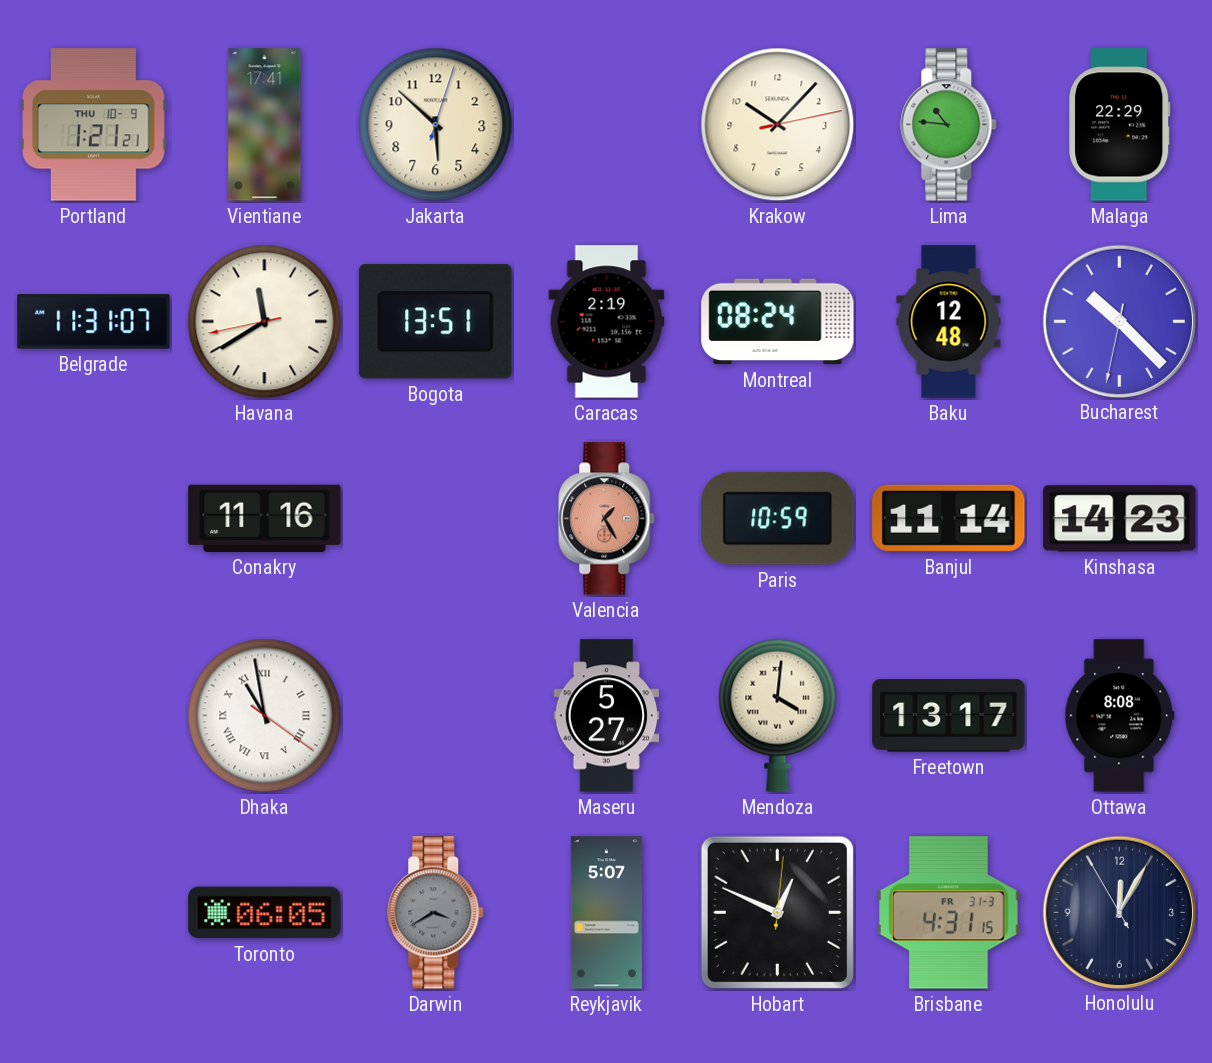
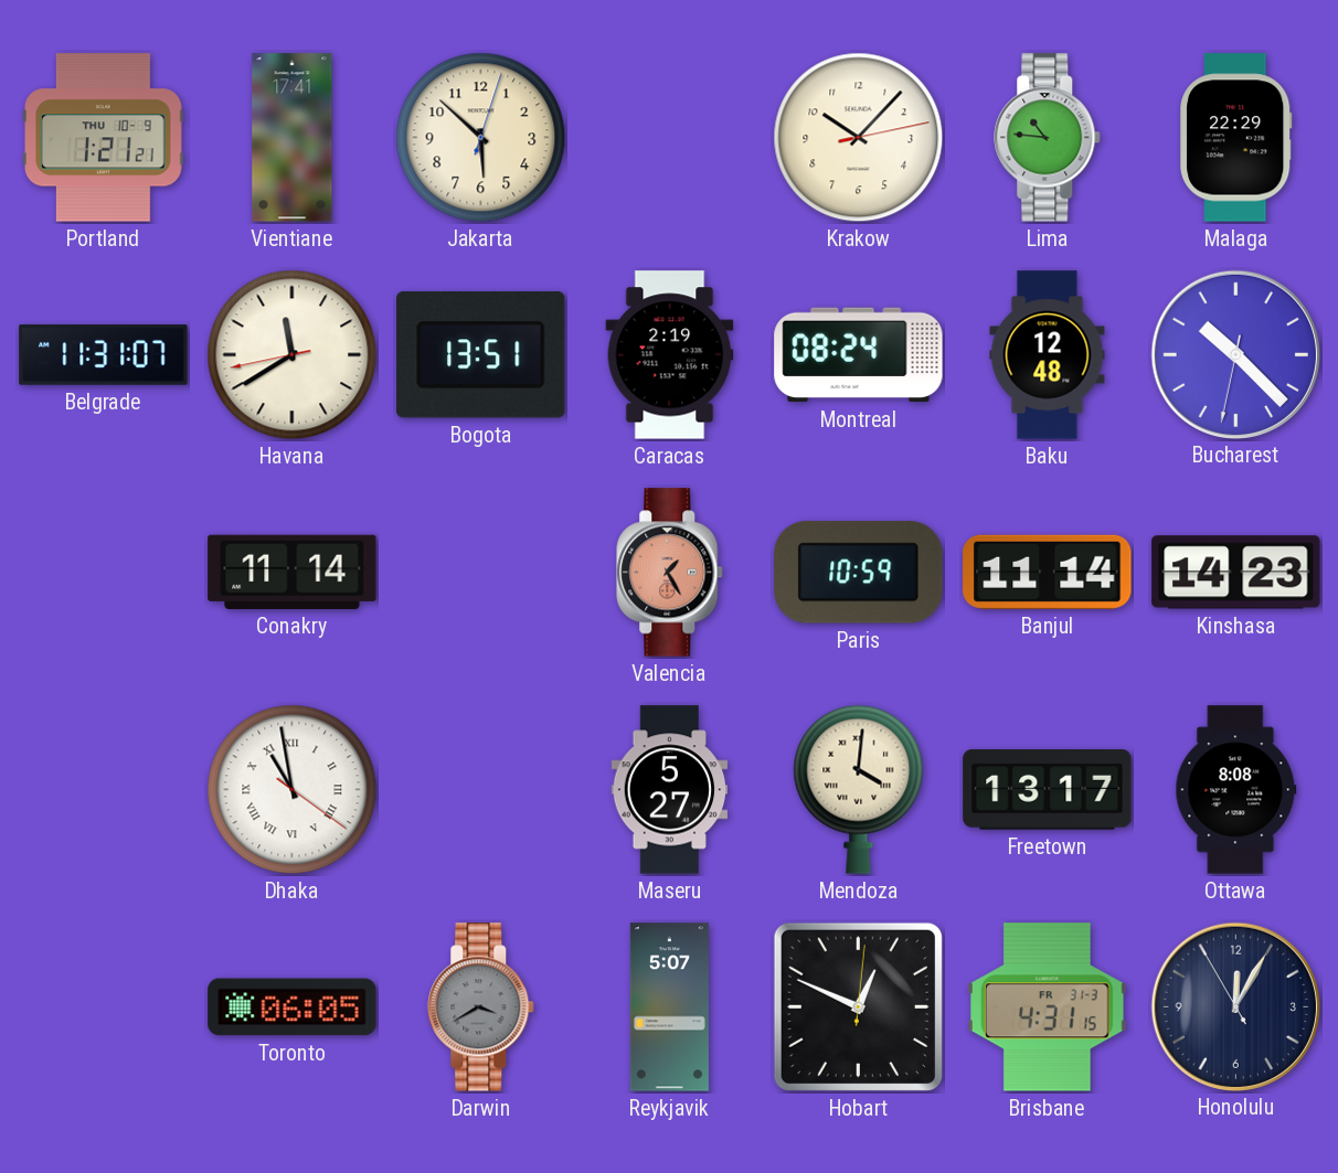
Conakry: 11:16 -> 11:14
